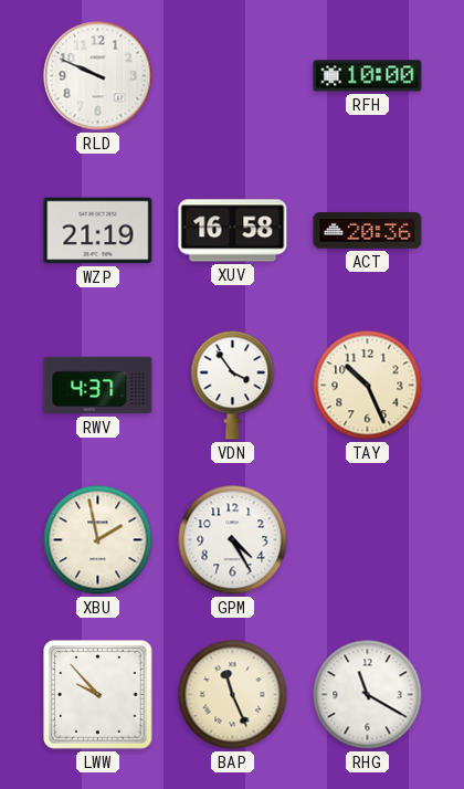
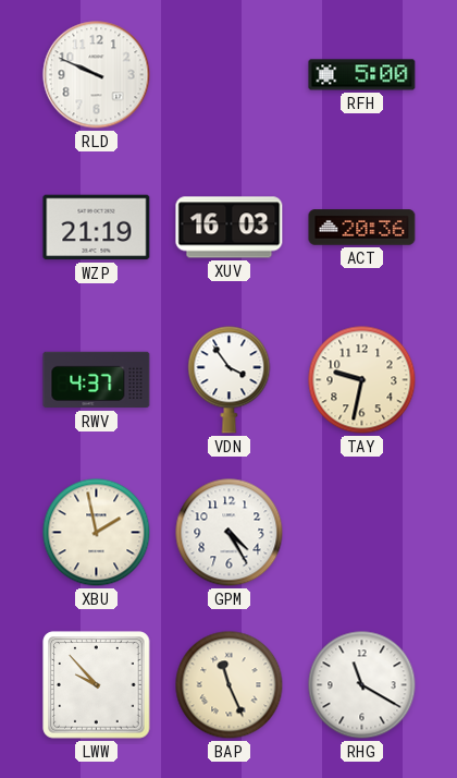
RFH: 10:00 -> 5:00
XUV: 16:58 -> 16:03
TAY: 10:26 -> 9:32
